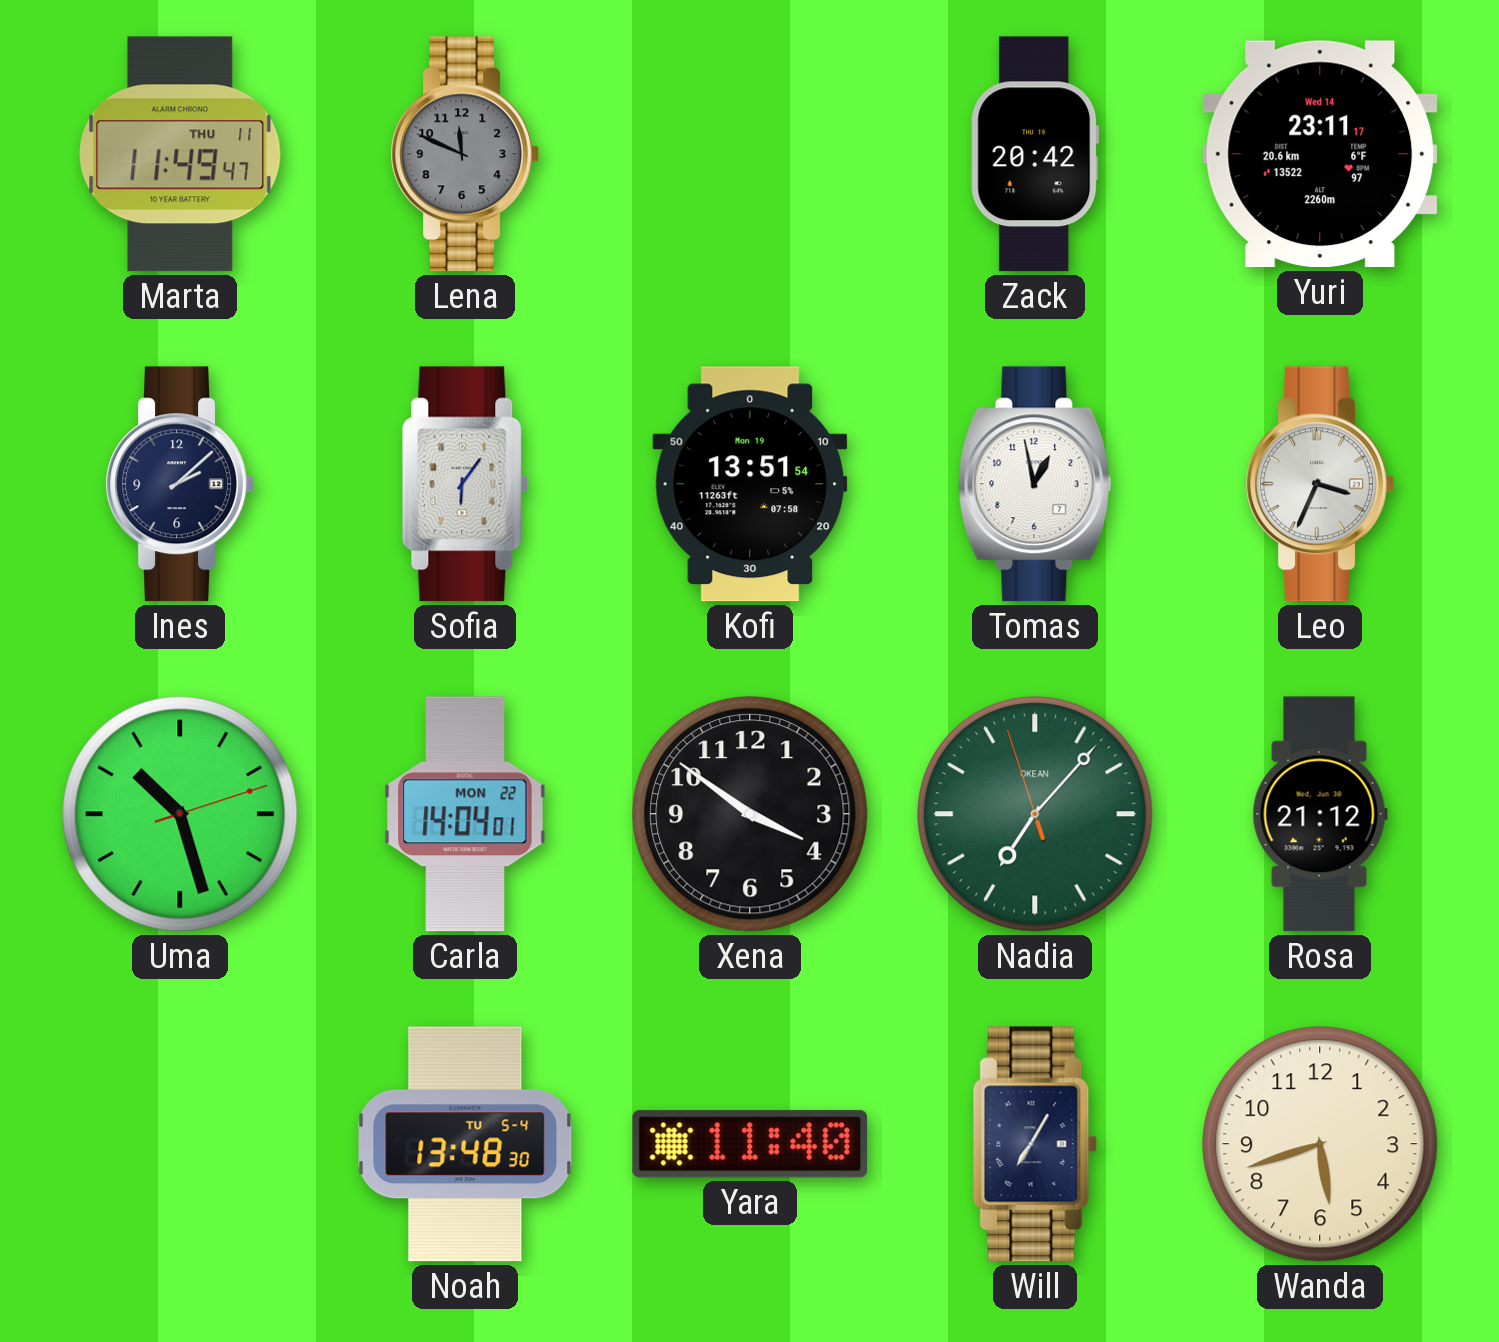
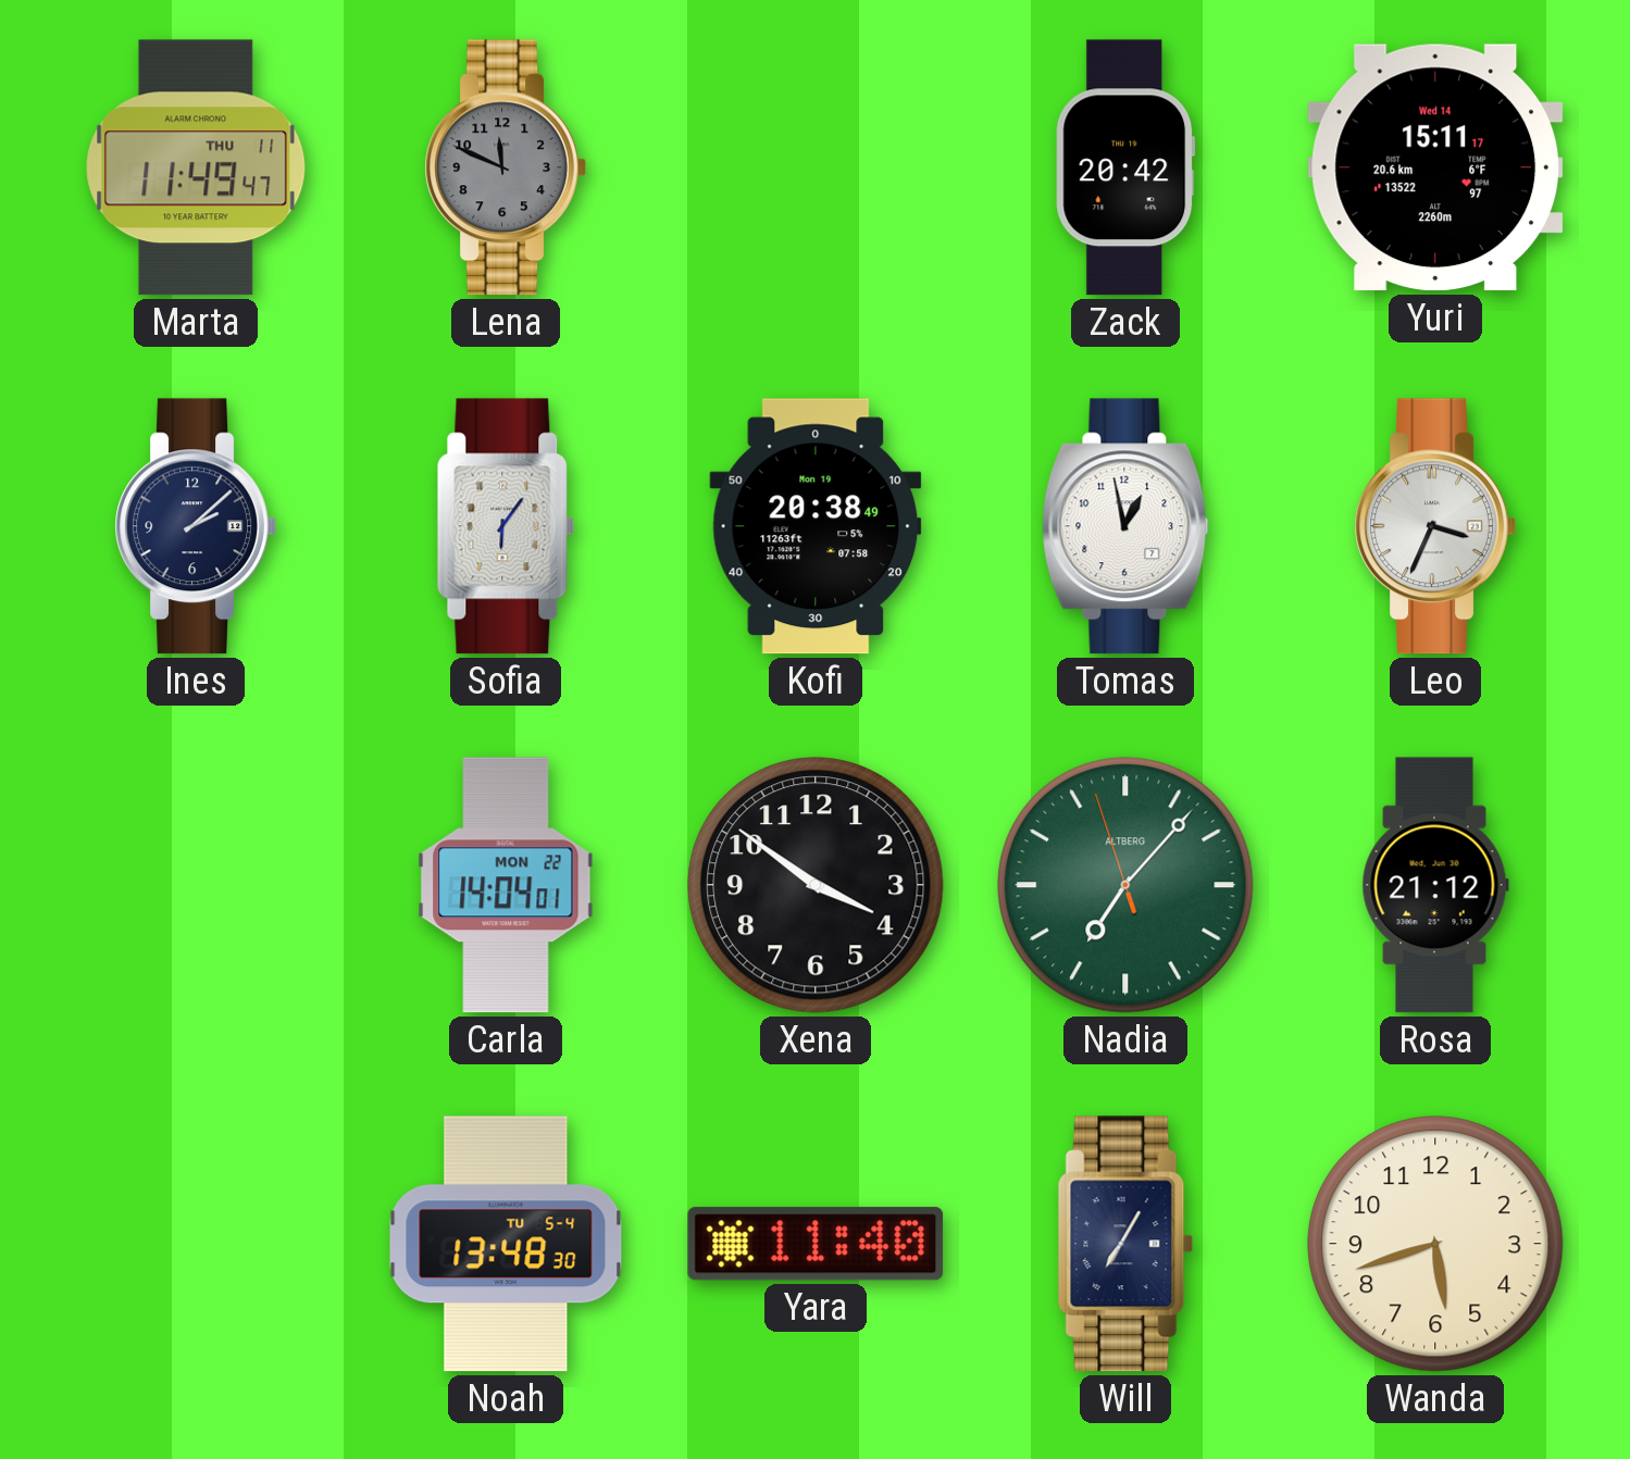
Yuri: 23:11 -> 15:11
Kofi: 13:51 -> 20:38
Uma: 10:27 -> none
Nadia brand: OKEAN -> ALTBERG
